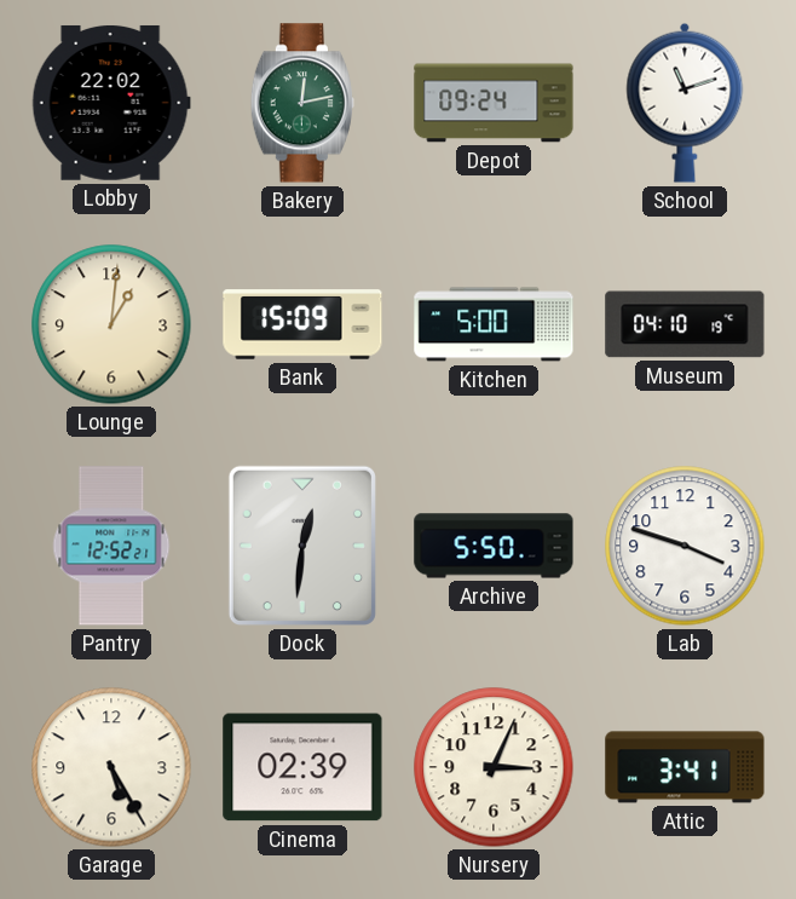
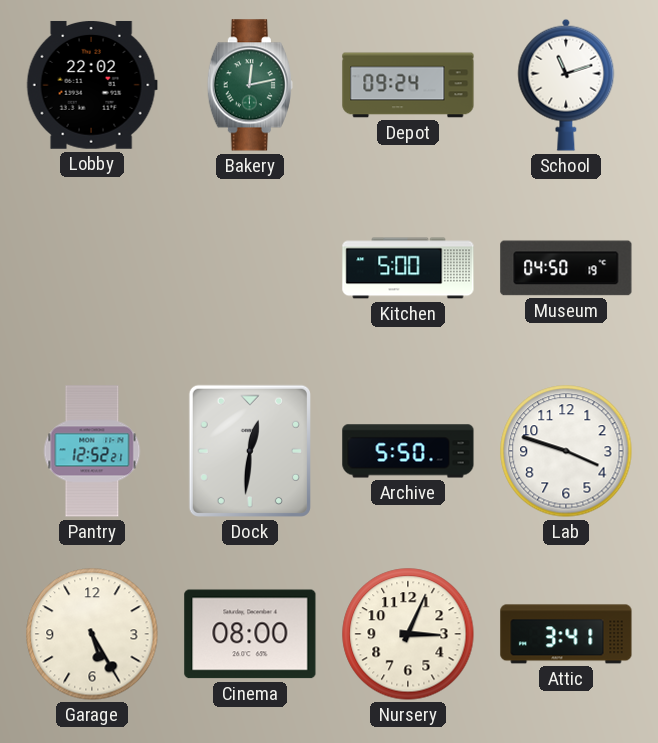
Lounge: 1:01 -> none
Bank: 15:09 -> none
Museum: 04:10 -> 04:50
Cinema: 02:39 -> 08:00
